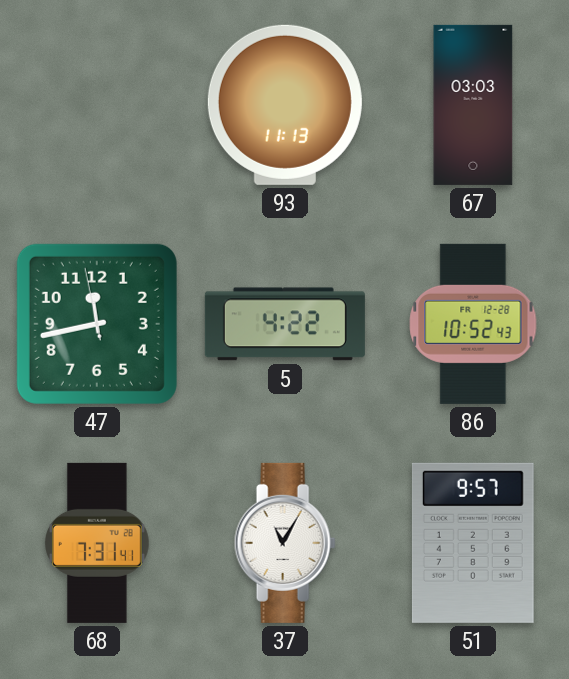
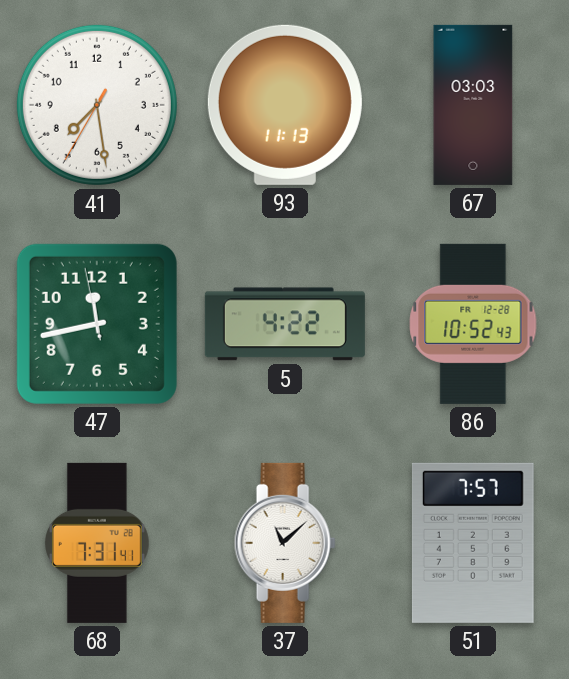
41: none -> 7:28
37: 11:05 -> 11:08
51: 9:57 -> 7:57
